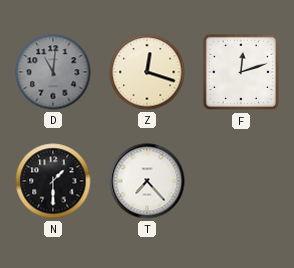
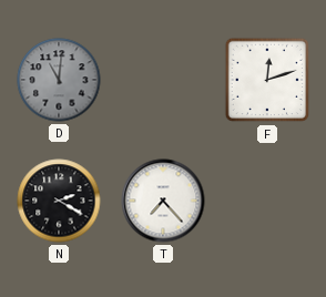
Z: 12:18 -> none
N: 1:30 -> 2:20
